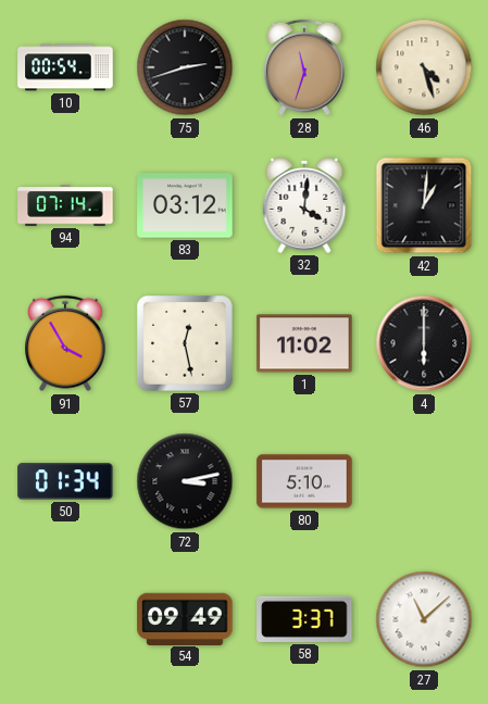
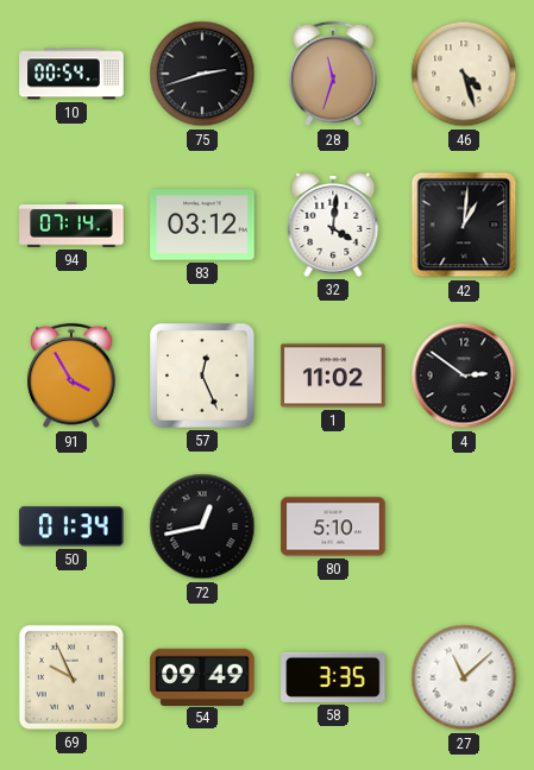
57: 12:28 -> 12:26
4: 6:00 -> 2:51
72: 3:13 -> 12:43
69: none -> 9:56
58: 3:37 -> 3:35
